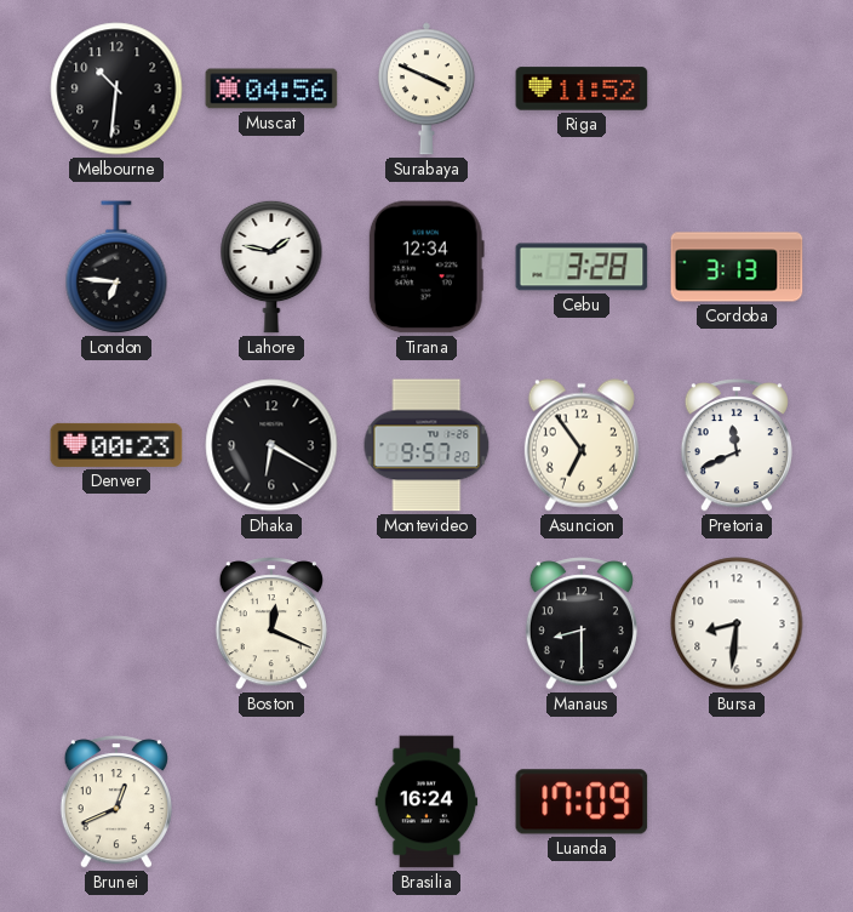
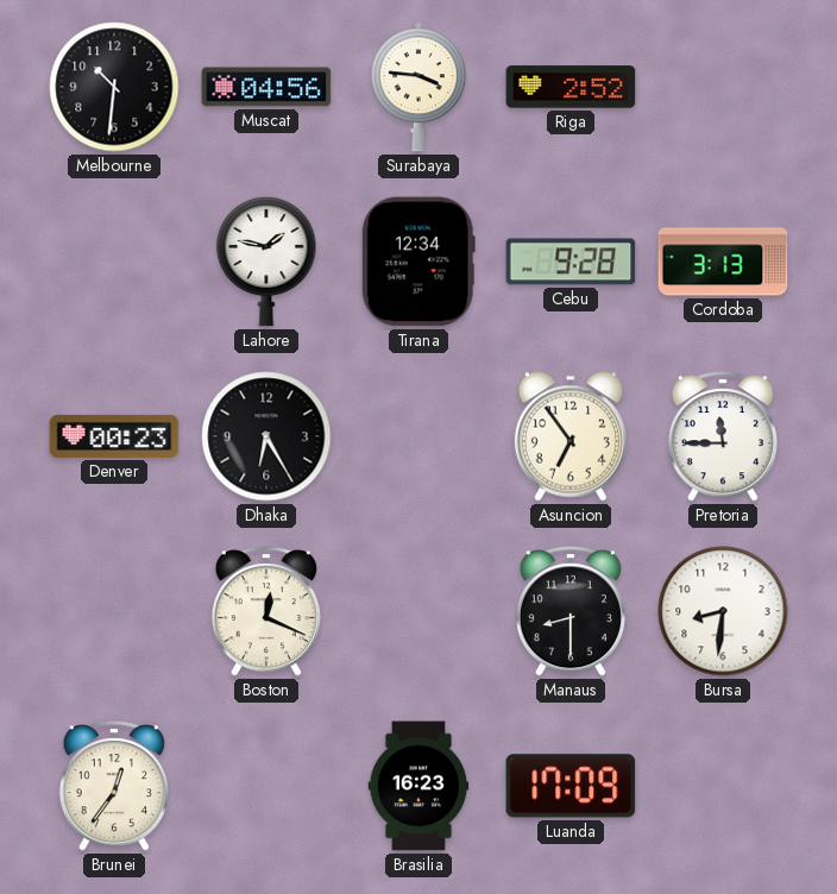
Surabaya: 3:49 -> 3:46
Riga: 11:52 -> 2:52
London: 6:46 -> none
Cebu: 3:28 -> 9:28
Dhaka: 6:20 -> 6:25
Montevideo: 9:57 -> none
Pretoria: 11:41 -> 11:45
Brunei: 12:41 -> 12:36
Brasilia: 16:24 -> 16:23
